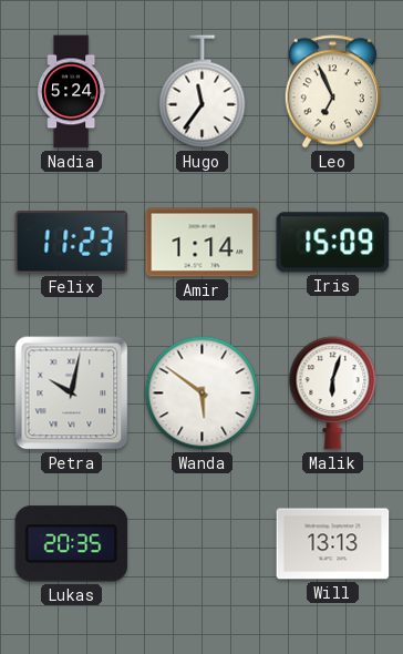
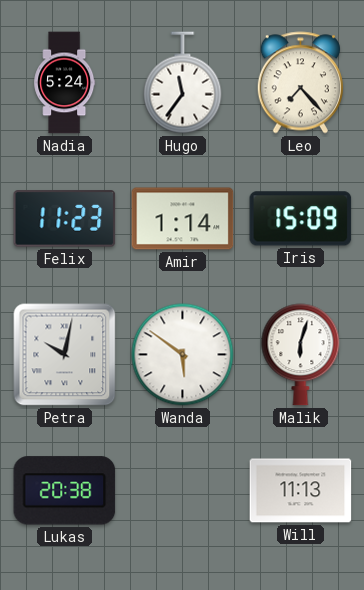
Leo: 6:56 -> 7:23
Lukas: 20:35 -> 20:38
Will: 13:13 -> 11:13
